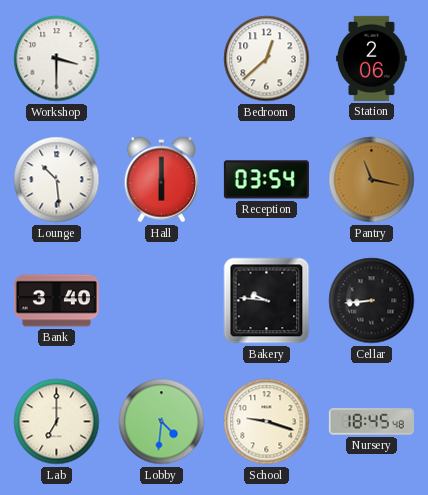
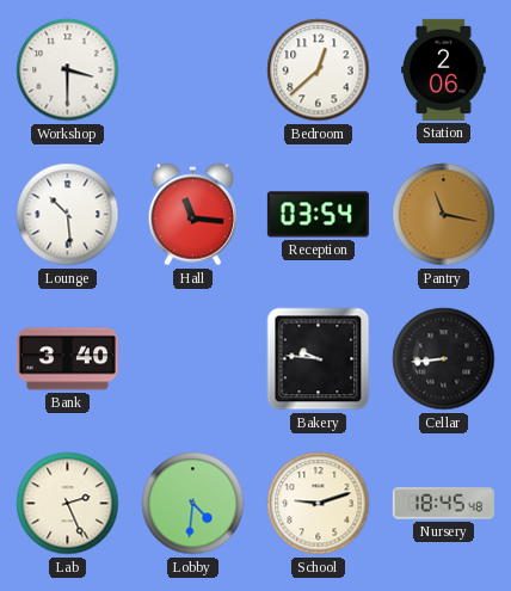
Hall: 6:00 -> 11:16
Lab: 7:00 -> 2:26
School: 9:18 -> 9:12
